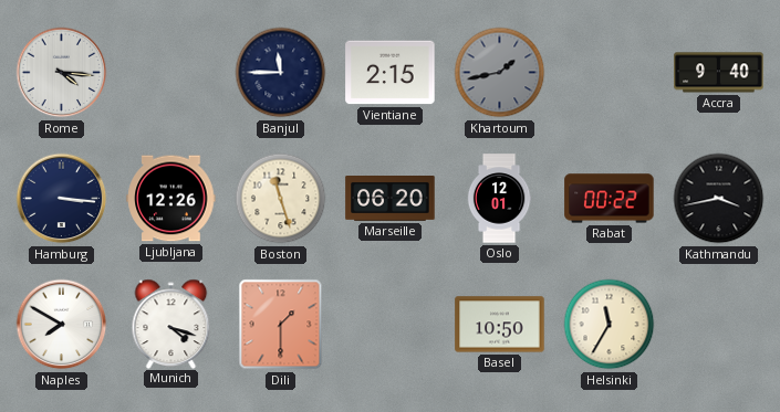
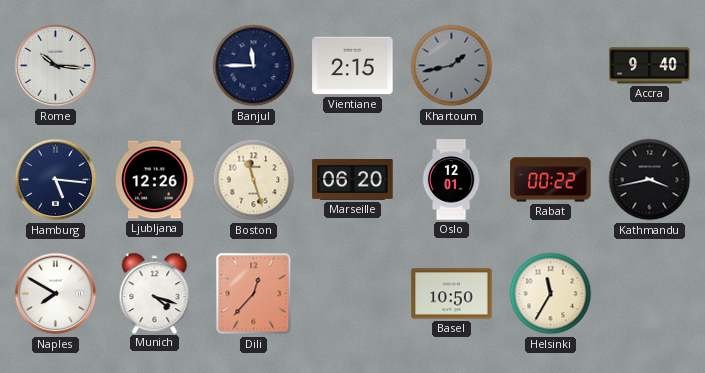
Rome: 4:16 -> 10:16
Hamburg: 3:16 -> 5:16
Dili: 1:30 -> 12:37
